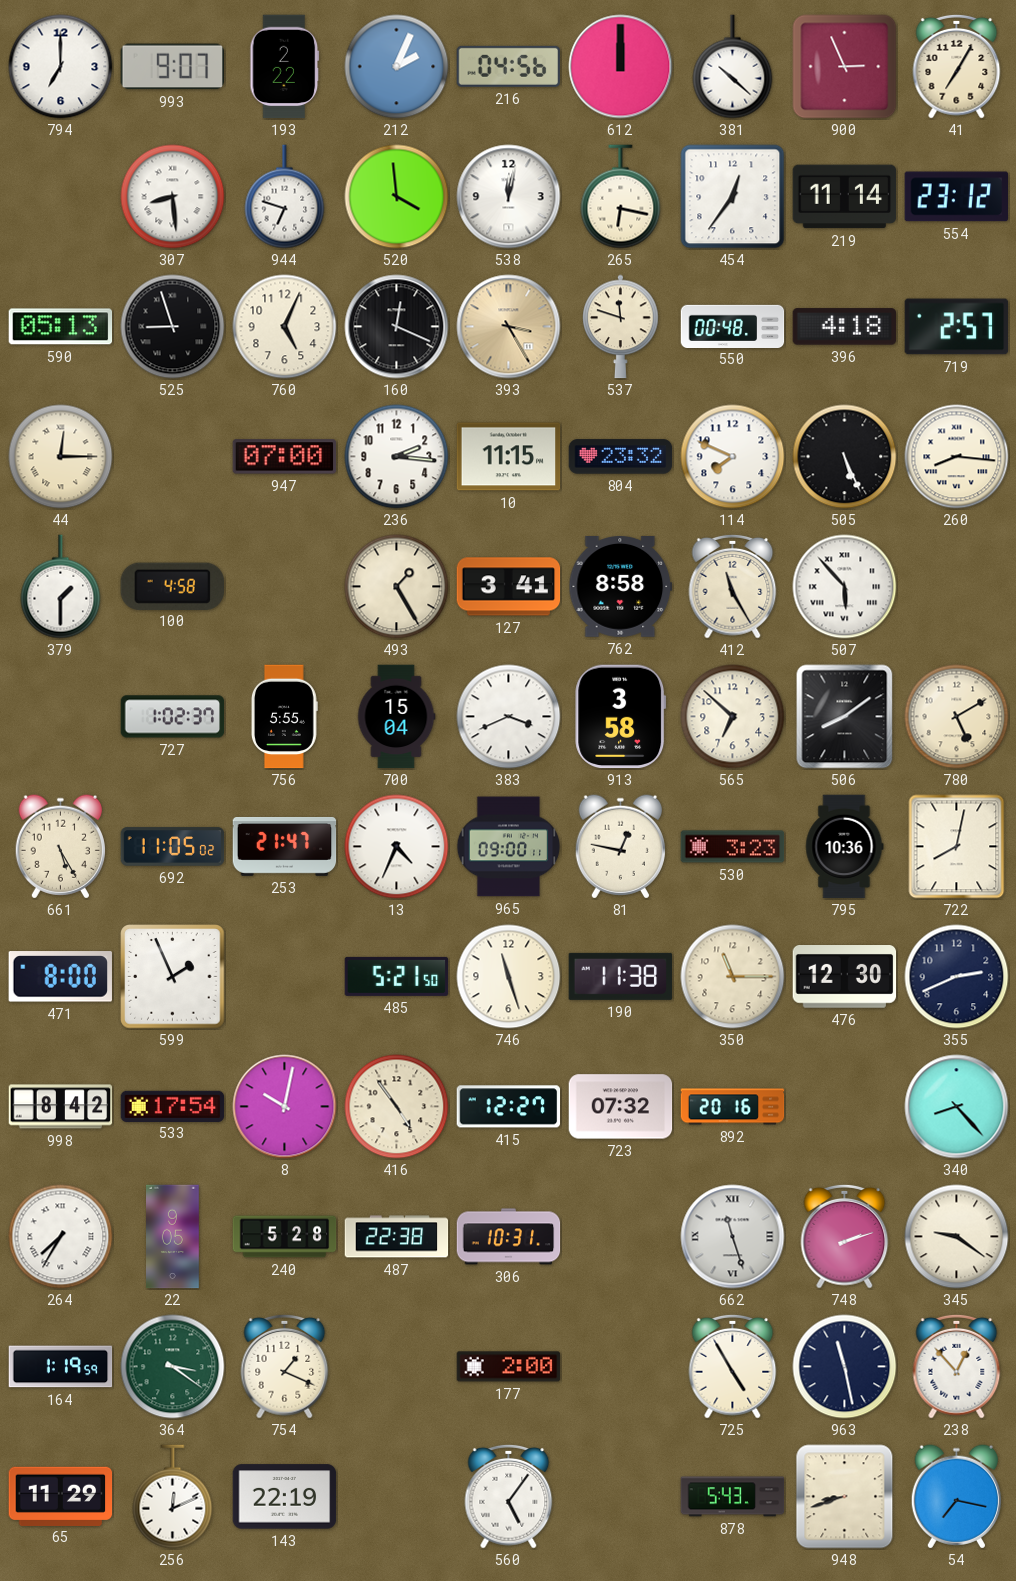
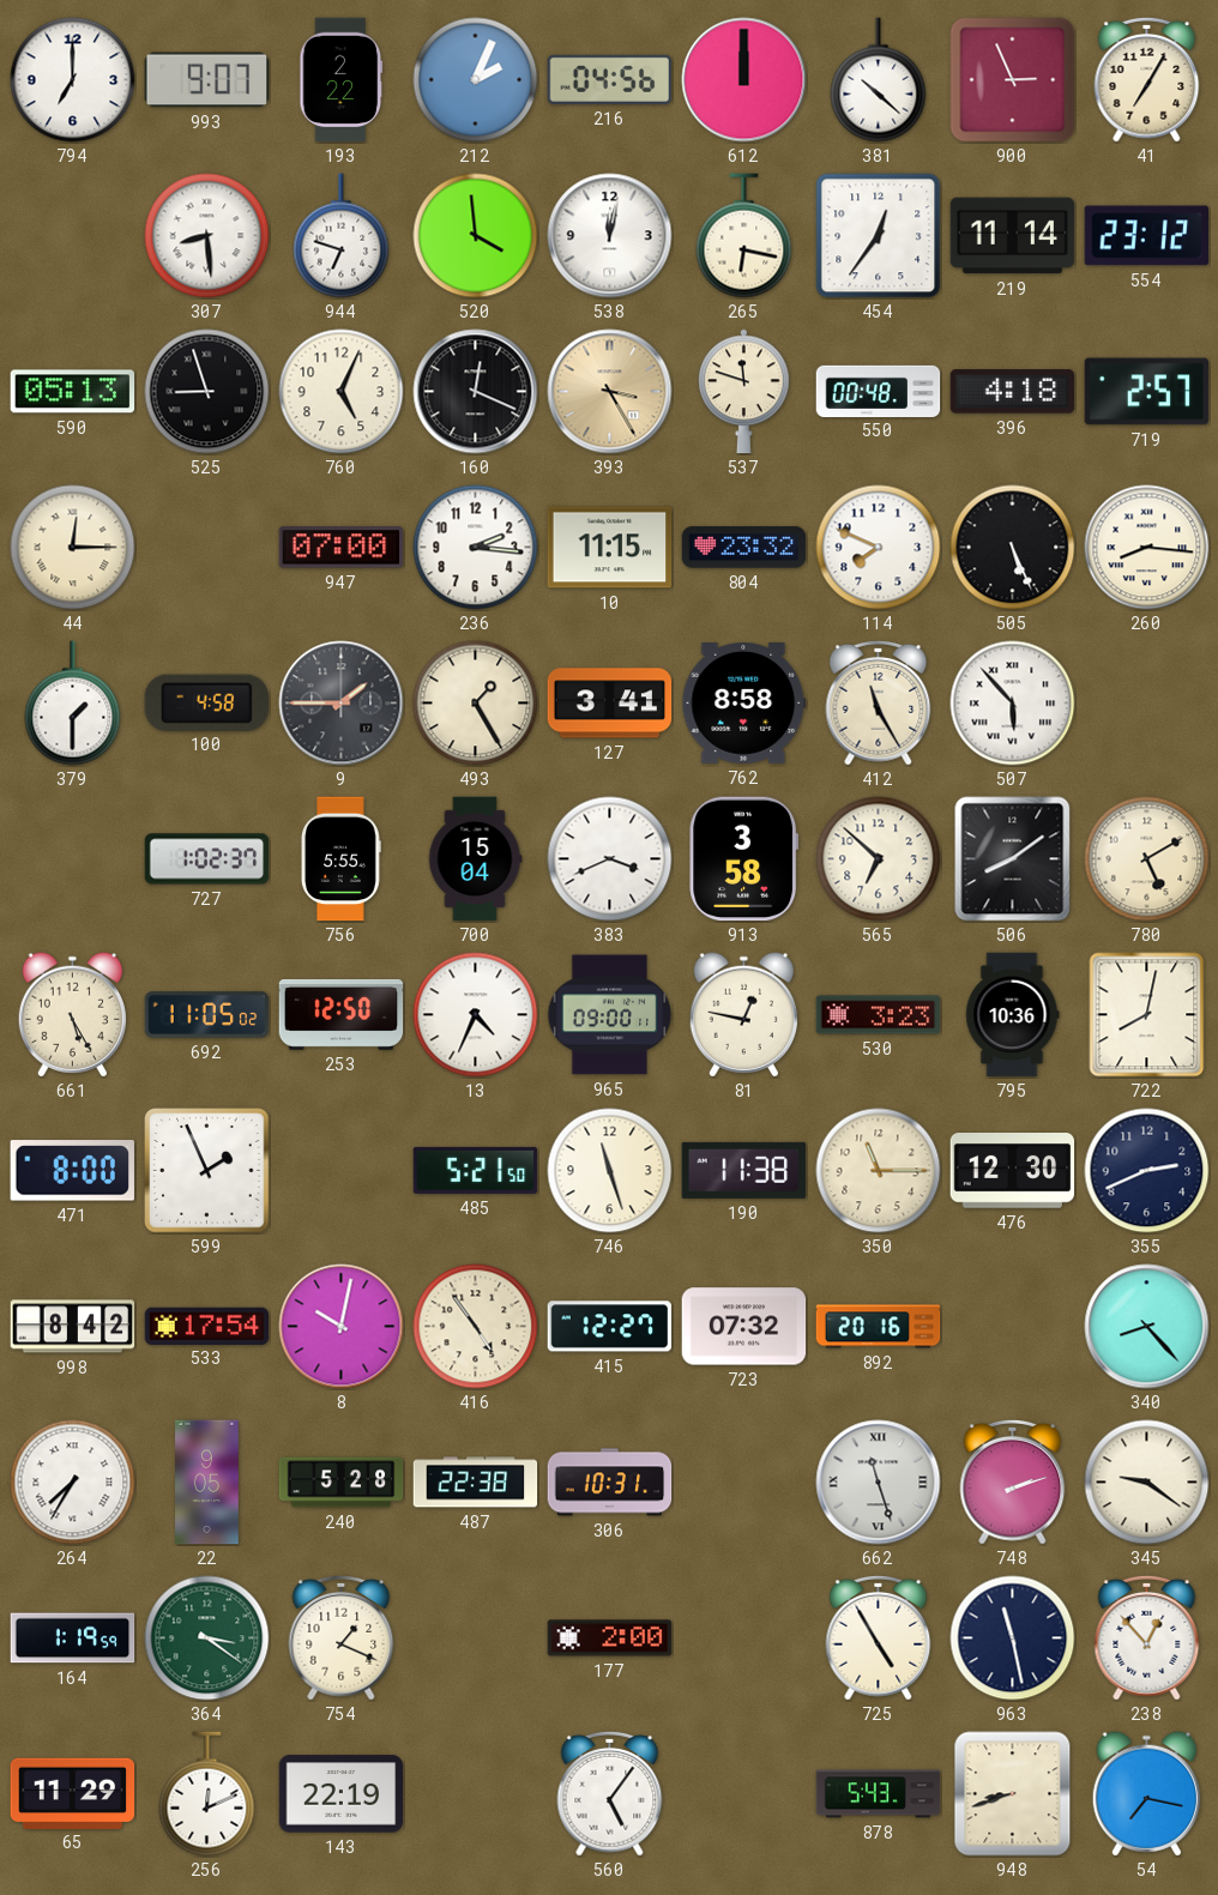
9: none -> 1:45
253: 21:47 -> 12:50
